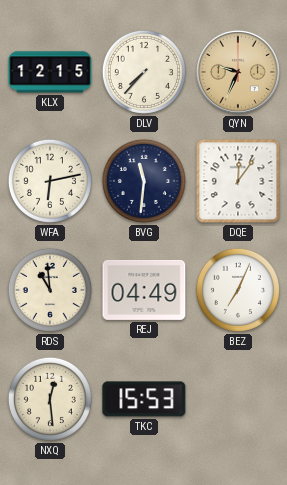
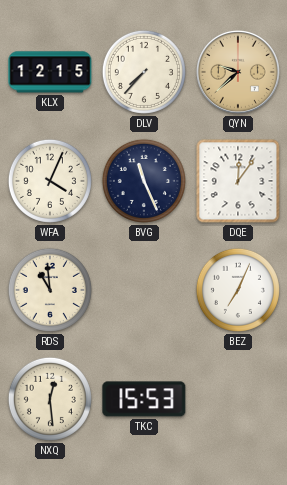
QYN: 9:34 -> 9:38
WFA: 6:13 -> 4:04
BVG: 11:31 -> 11:26
REJ: 04:49 -> none
